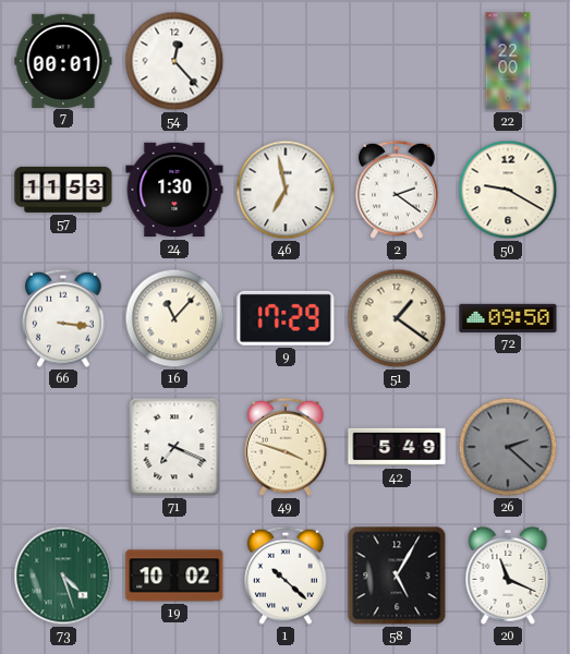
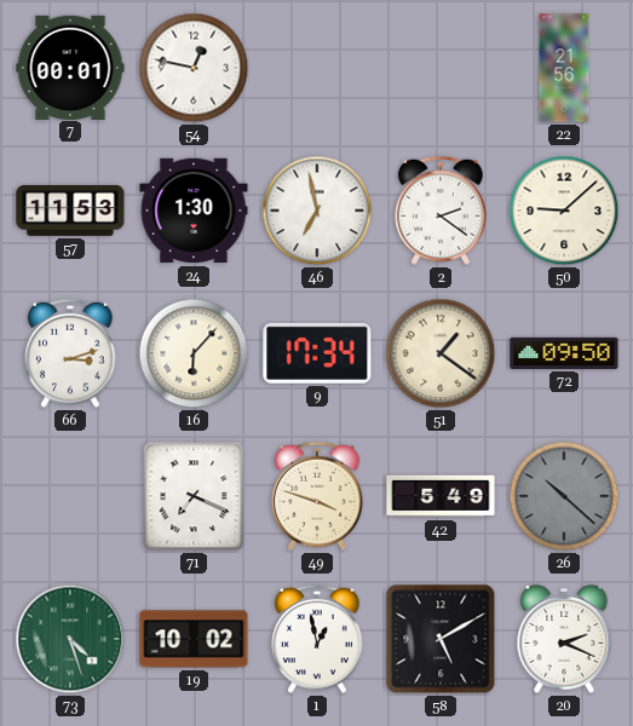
54: 12:23 -> 12:47
22: 22:00 -> 21:56
50: 9:20 -> 9:08
66: 3:16 -> 3:12
16: 11:07 -> 6:07
9: 17:29 -> 17:34
26: 2:22 -> 10:22
1: 10:22 -> 12:58
58: 5:05 -> 5:10
20: 11:19 -> 2:19
